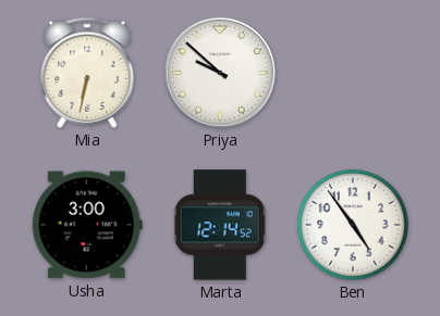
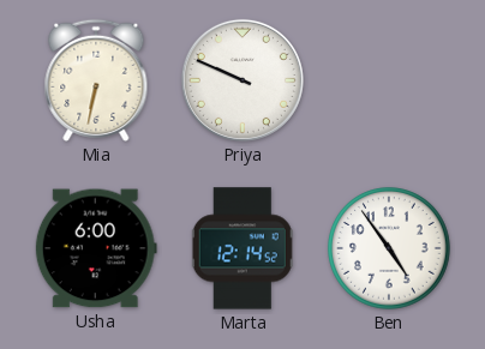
Priya: 9:52 -> 9:49
Usha: 3:00 -> 6:00
